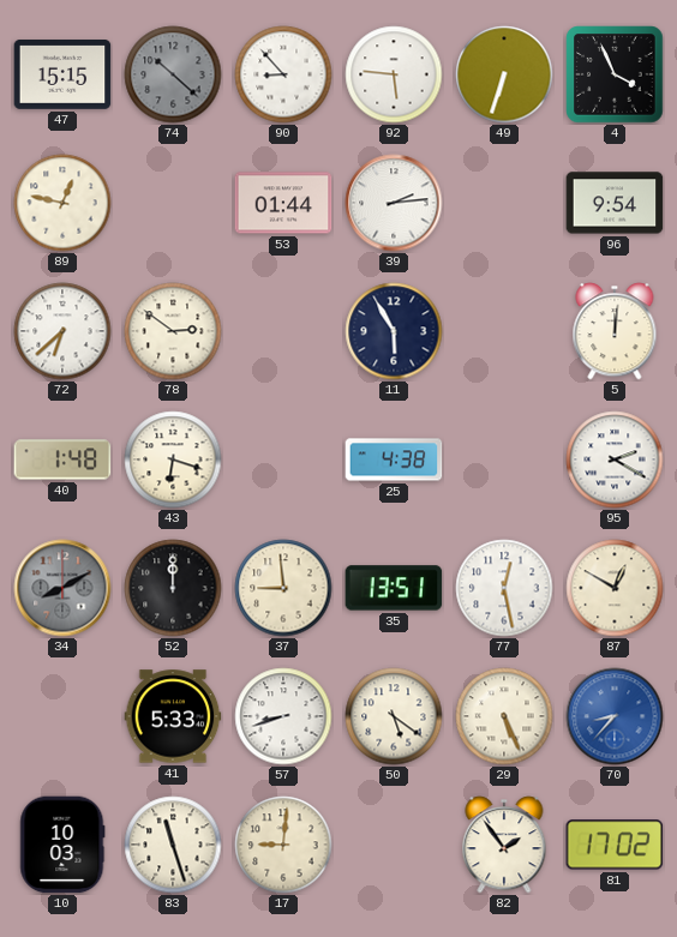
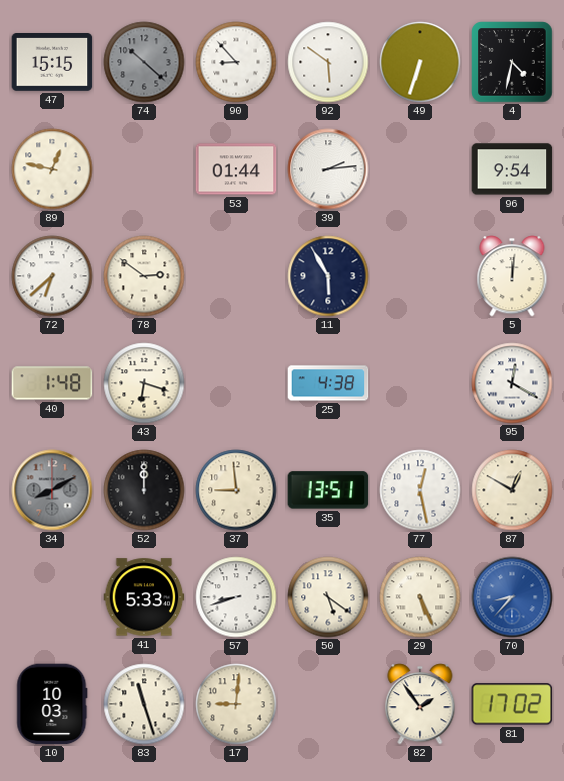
92: 5:46 -> 5:51
4: 3:56 -> 4:32
95: 2:20 -> 12:20
